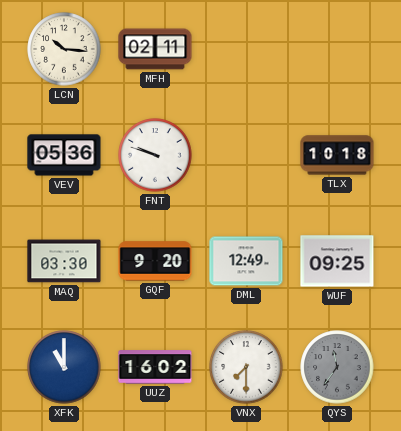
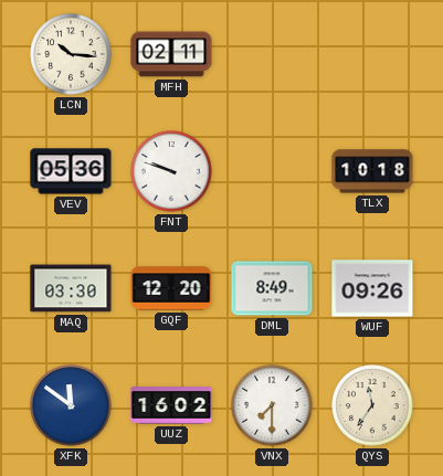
GQF: 9:20 -> 12:20
DML: 12:49 -> 8:49
WUF: 09:25 -> 09:26
XFK: 11:00 -> 11:51
QYS dial: grey -> cream
